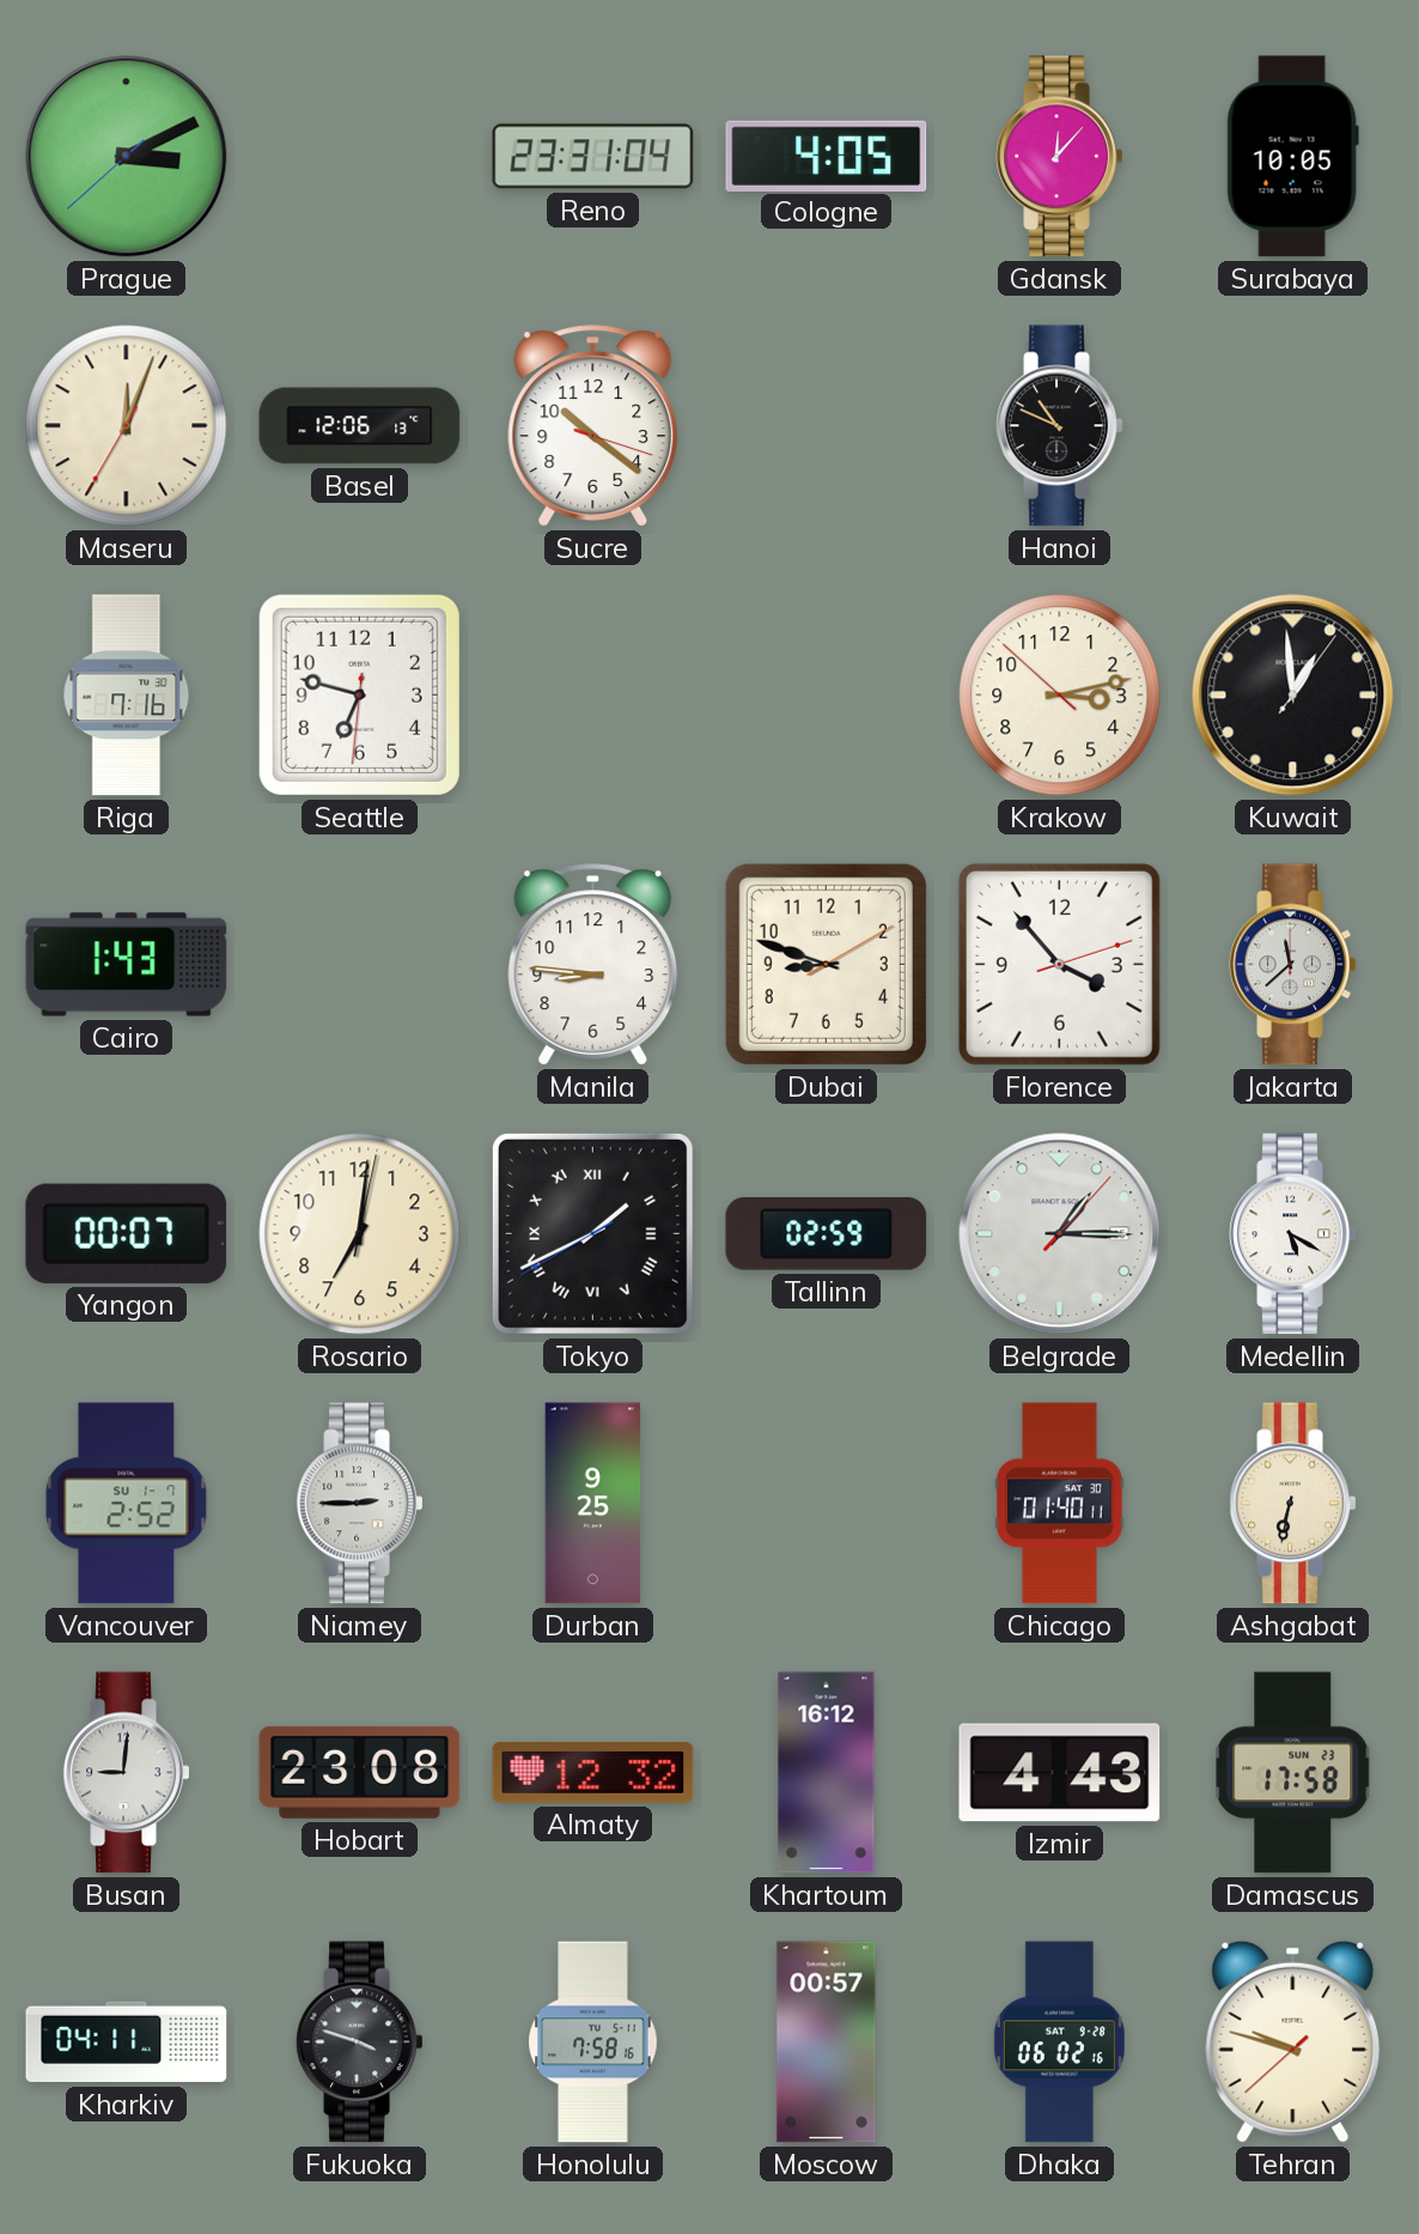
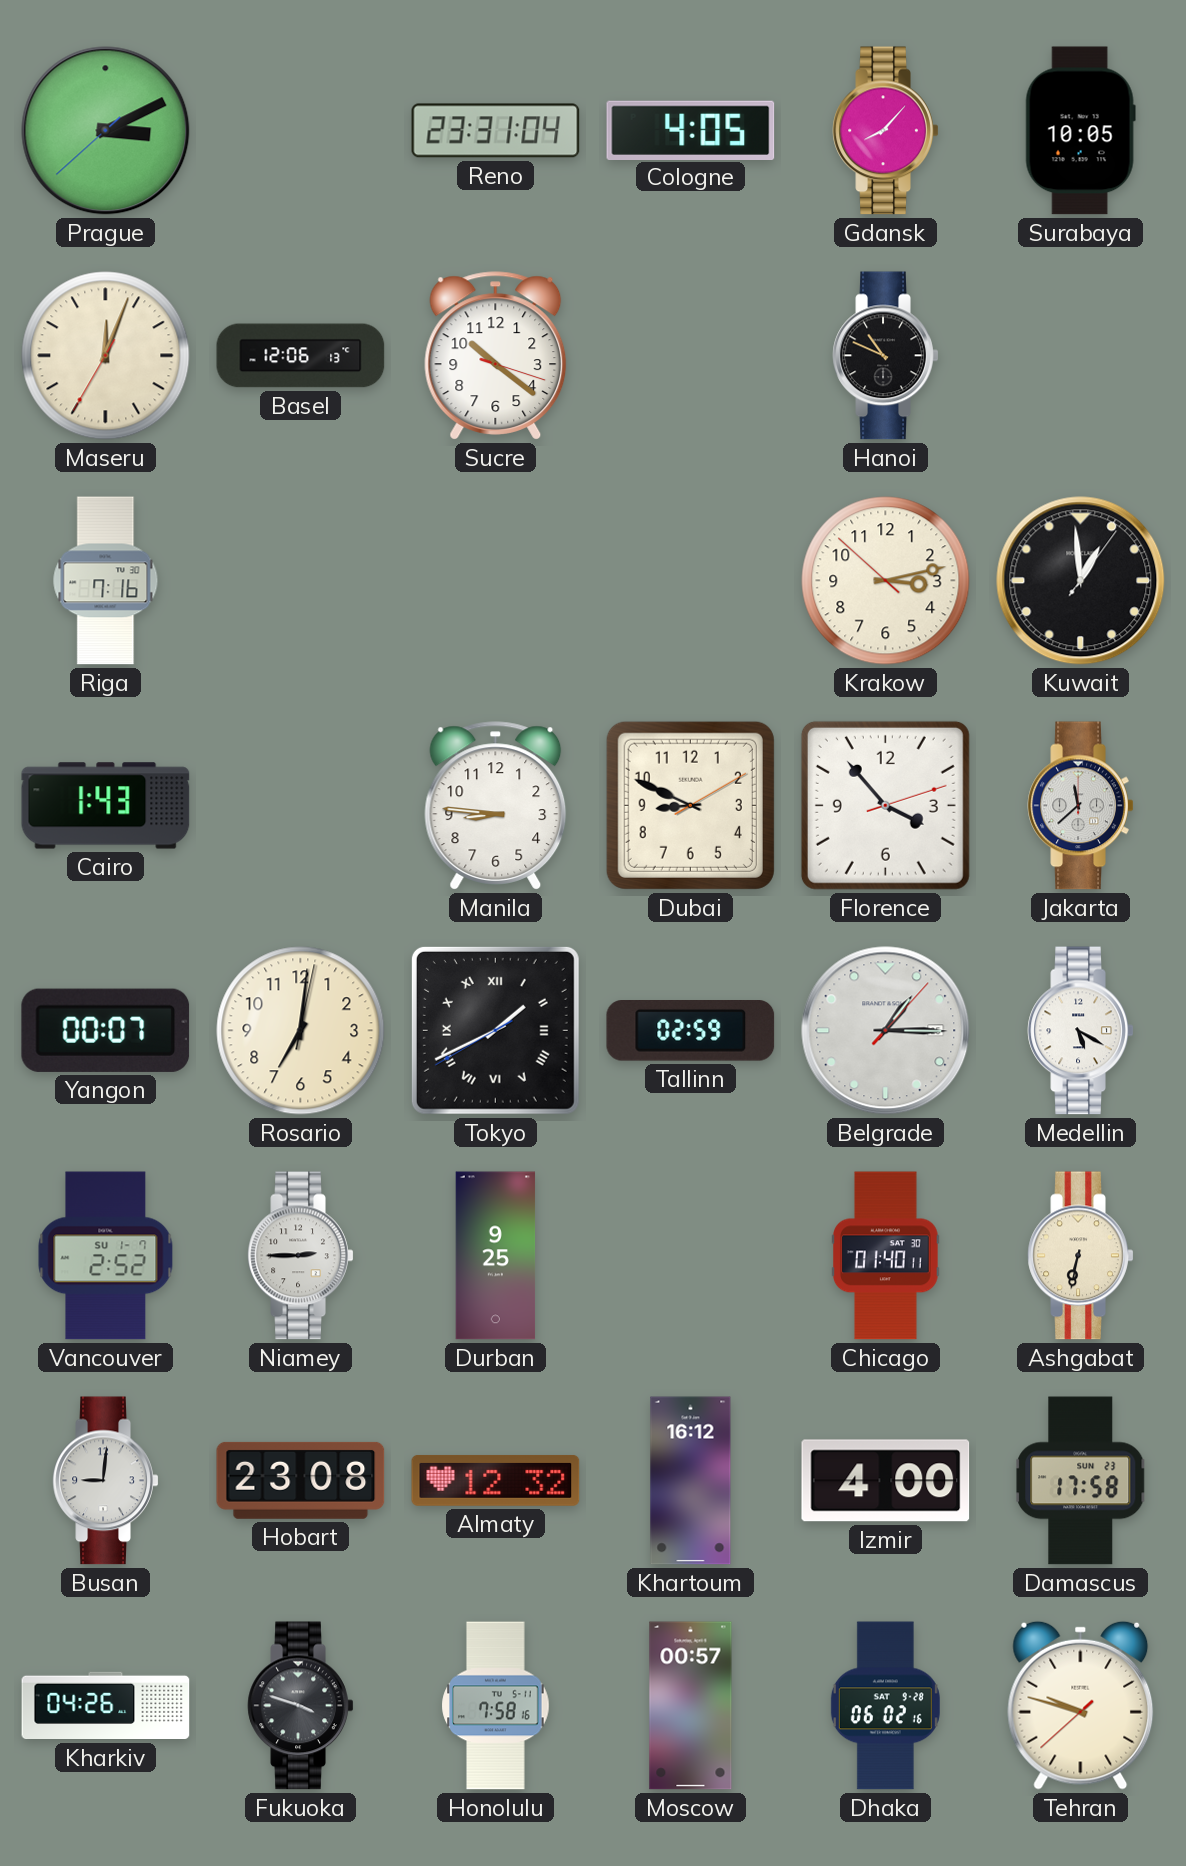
Gdansk: 12:07 -> 8:07
Seattle: 6:47 -> none
Dubai: 8:48 -> 8:49
Izmir: 4:43 -> 4:00
Kharkiv: 04:11 -> 04:26
